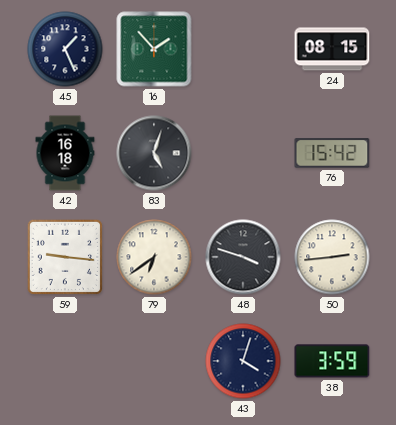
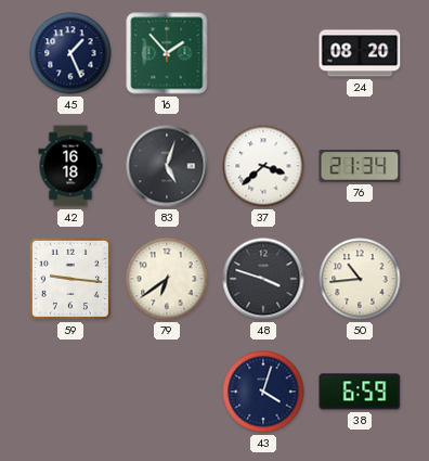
24: 08:15 -> 08:20
37: none -> 3:38
76: 15:42 -> 21:34
50: 2:44 -> 10:44
38: 3:59 -> 6:59
